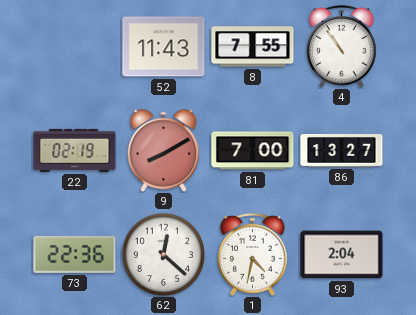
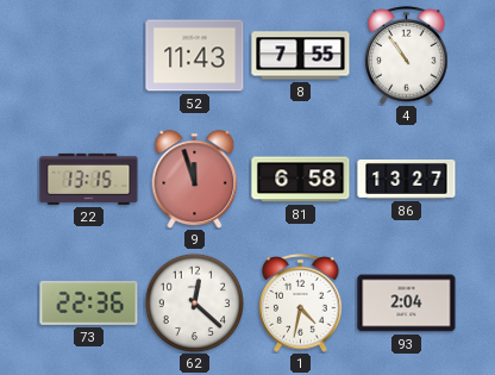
22: 02:19 -> 13:15
9: 8:10 -> 11:57
81: 7:00 -> 6:58
